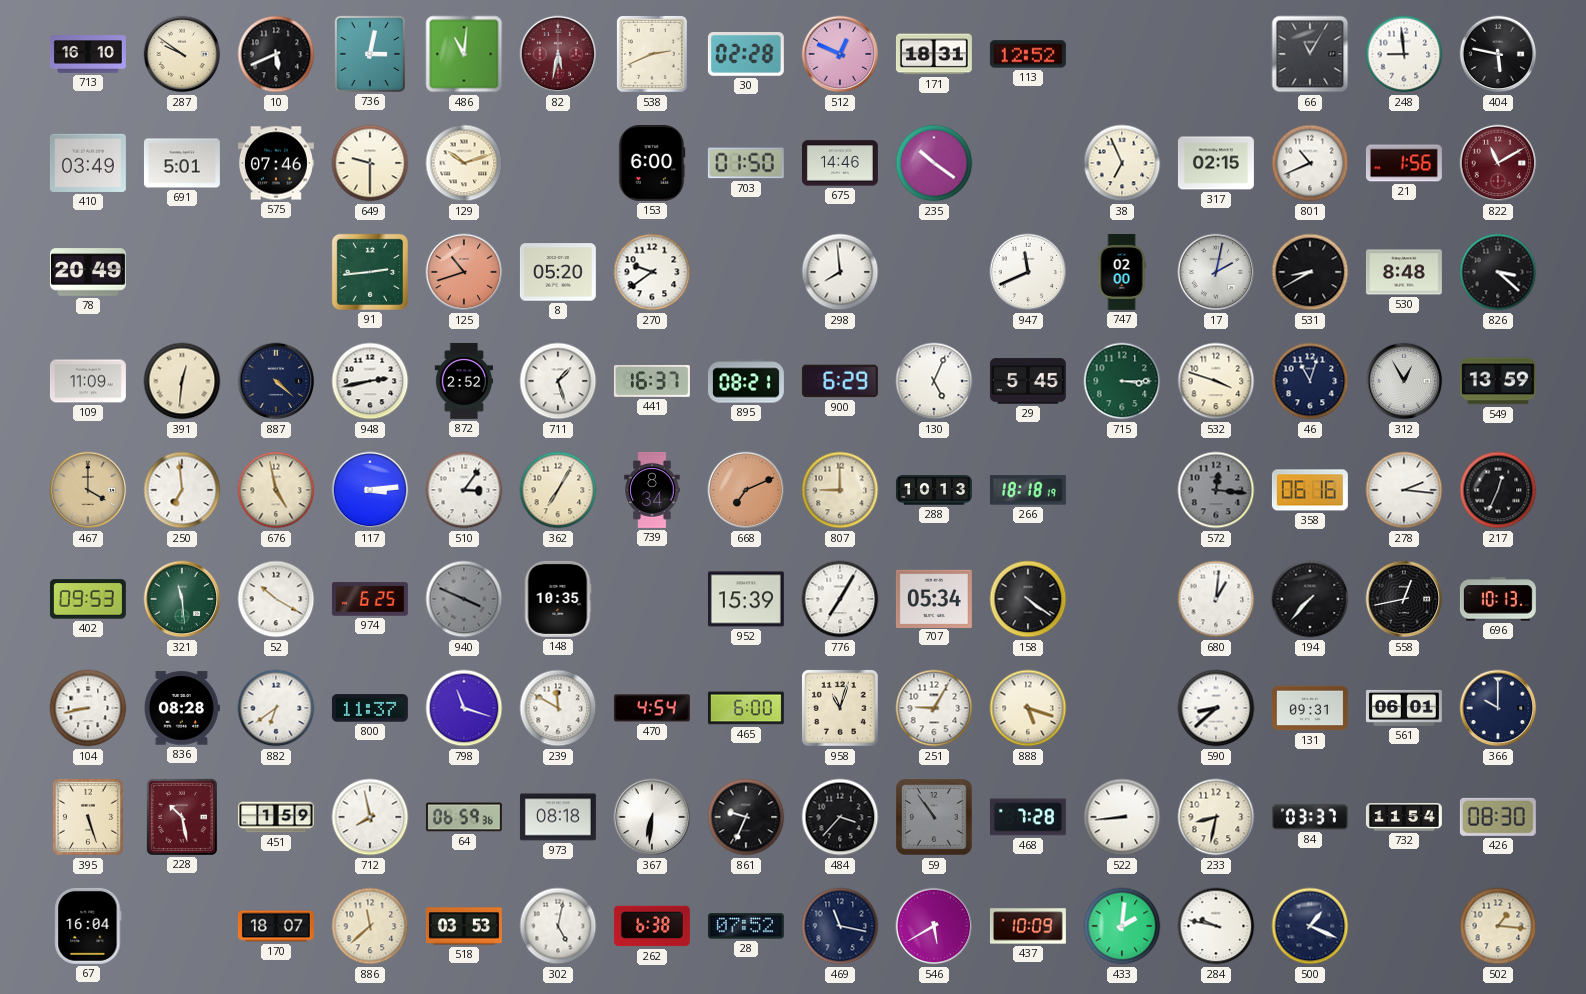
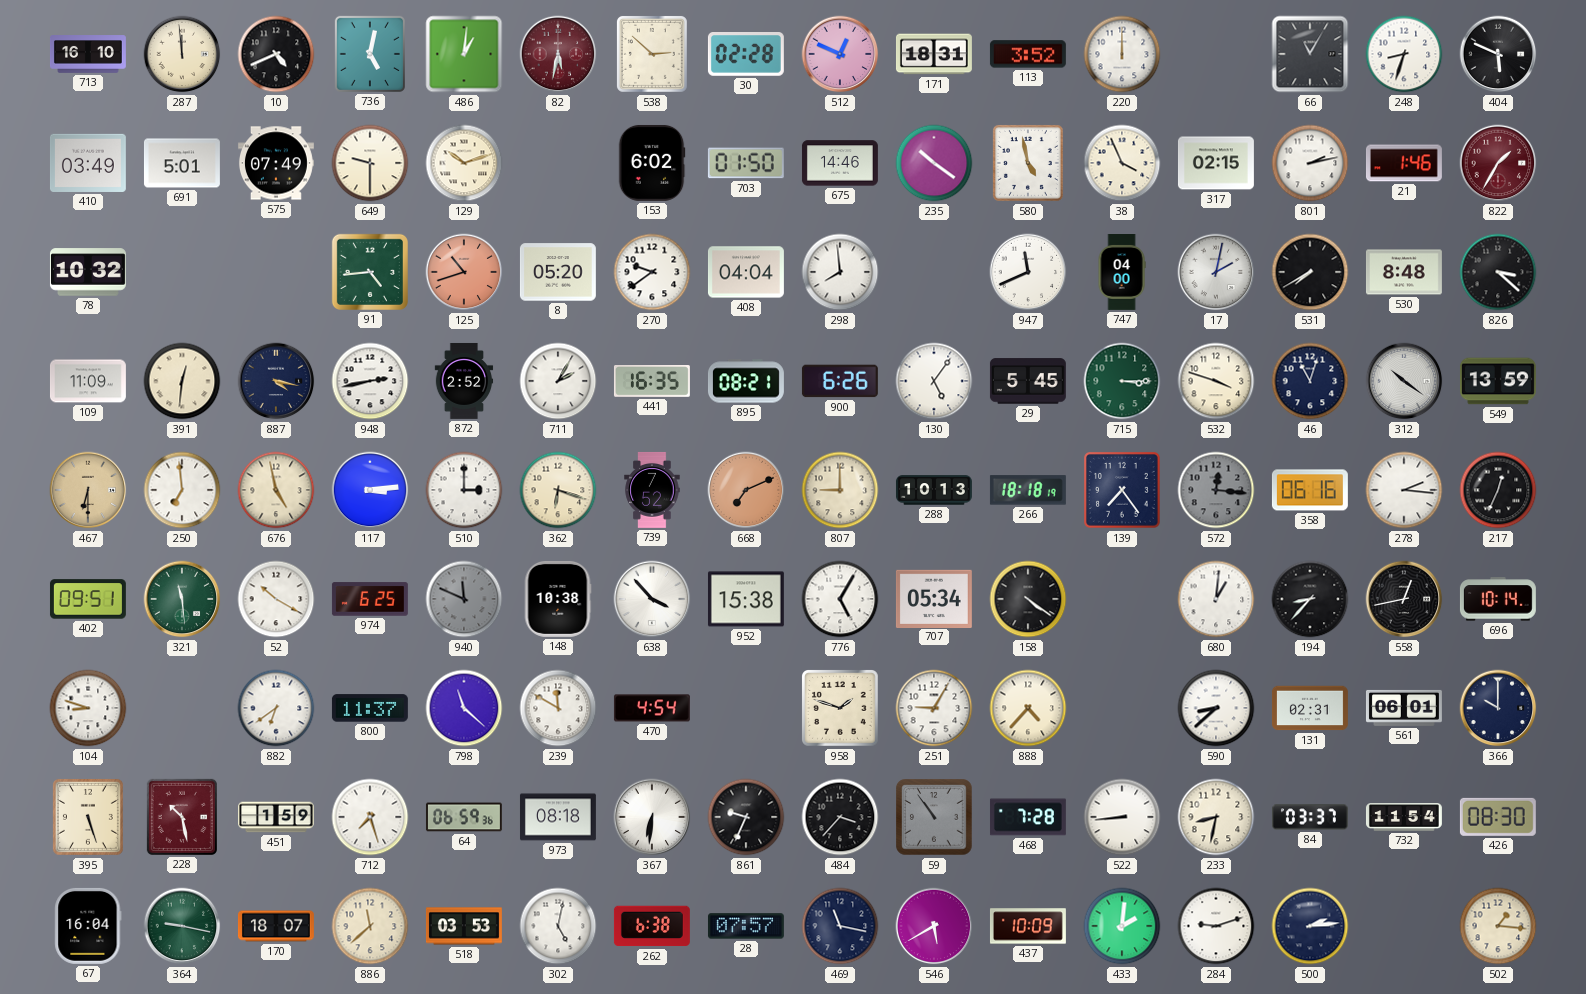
287: 9:51 -> 11:59
10: 5:41 -> 4:41
736: 3:02 -> 5:02
486: 11:01 -> 1:01
538: 2:41 -> 2:52
113: 12:52 -> 3:52
220: none -> 12:00
248: 8:59 -> 8:33
404: 5:47 -> 5:49
575: 07:46 -> 07:49
153: 6:00 -> 6:02
580: none -> 4:58
38: 6:56 -> 3:56
801: 10:41 -> 2:13
21: 1:56 -> 1:46
822: 11:10 -> 1:35
78: 20:49 -> 10:32
91: 2:44 -> 4:44
408: none -> 04:04
747: 02:00 -> 04:00
531: 8:40 -> 7:40
887: 4:22 -> 4:17
711: 1:27 -> 2:05
441: 16:37 -> 16:35
900: 6:29 -> 6:26
130: 5:04 -> 5:06
312: 12:55 -> 10:21
467: 4:00 -> 6:30
510: 3:06 -> 3:00
362: 7:05 -> 6:18
739: 8:34 -> 7:52
139: none -> 7:24
402: 09:53 -> 09:51
940: 3:49 -> 11:49
148: 10:35 -> 10:38
638: none -> 3:53
952: 15:39 -> 15:38
776: 7:05 -> 5:05
194: 7:37 -> 8:37
696: 10:13 -> 10:14
104: 8:43 -> 8:48
836: 08:28 -> none
798: 11:18 -> 11:22
465: 6:00 -> none
958: 11:03 -> 1:48
888: 5:18 -> 4:37
131: 09:31 -> 02:31
712: 7:58 -> 7:27
364: none -> 9:17
28: 07:52 -> 07:57
284: 9:47 -> 9:12
500: 1:19 -> 2:14
